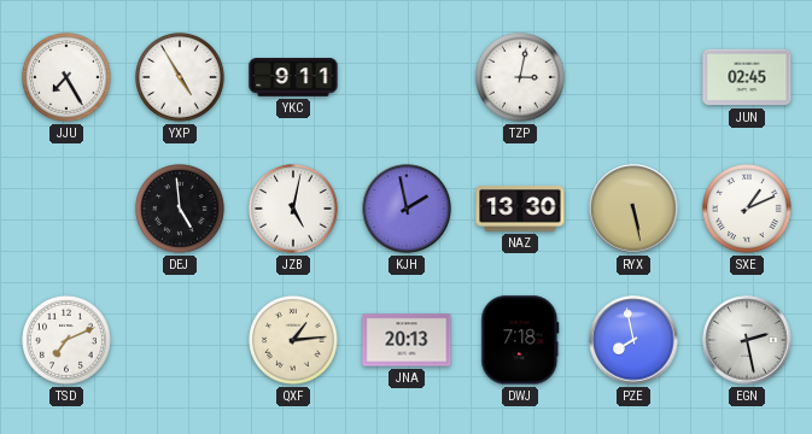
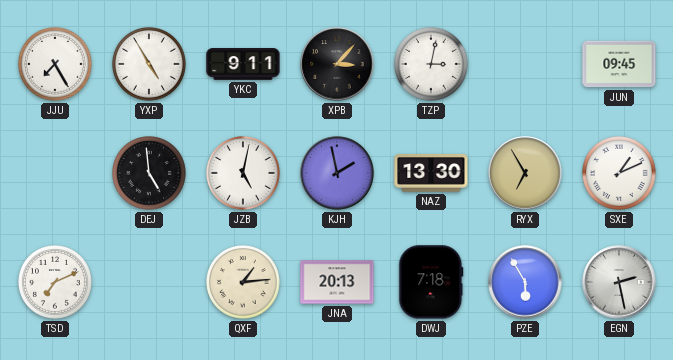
XPB: none -> 3:07
JUN: 02:45 -> 09:45
RYX: 5:28 -> 6:55
PZE: 7:58 -> 5:55
